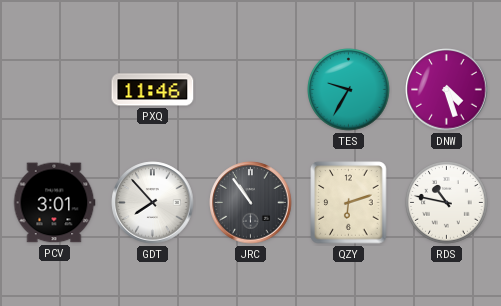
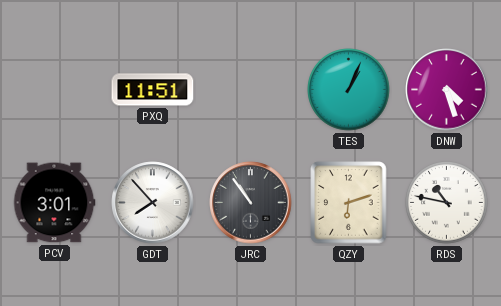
PXQ: 11:46 -> 11:51
TES: 9:35 -> 1:04
